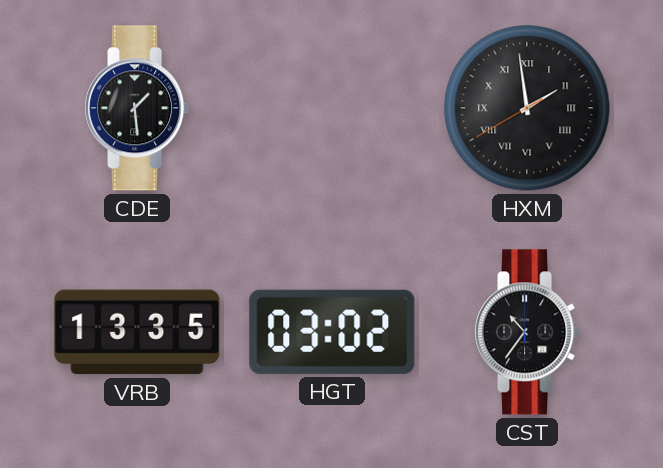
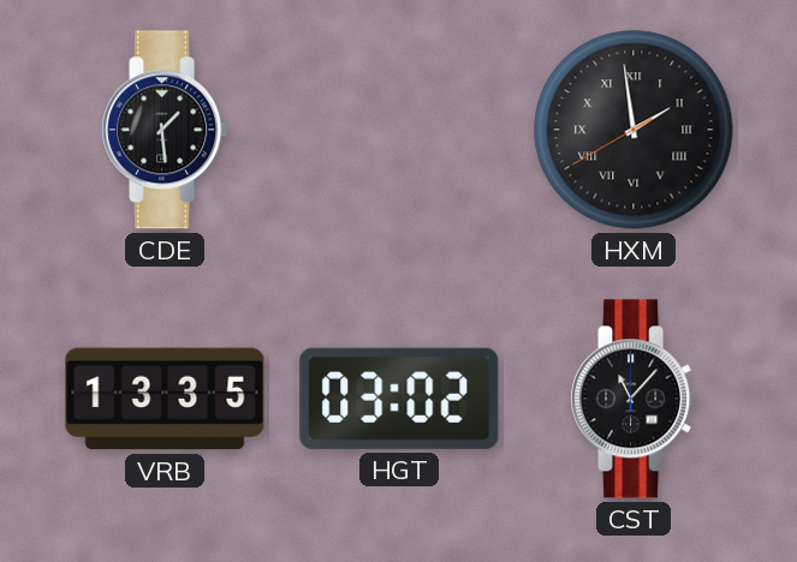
CST: 10:36 -> 11:07
